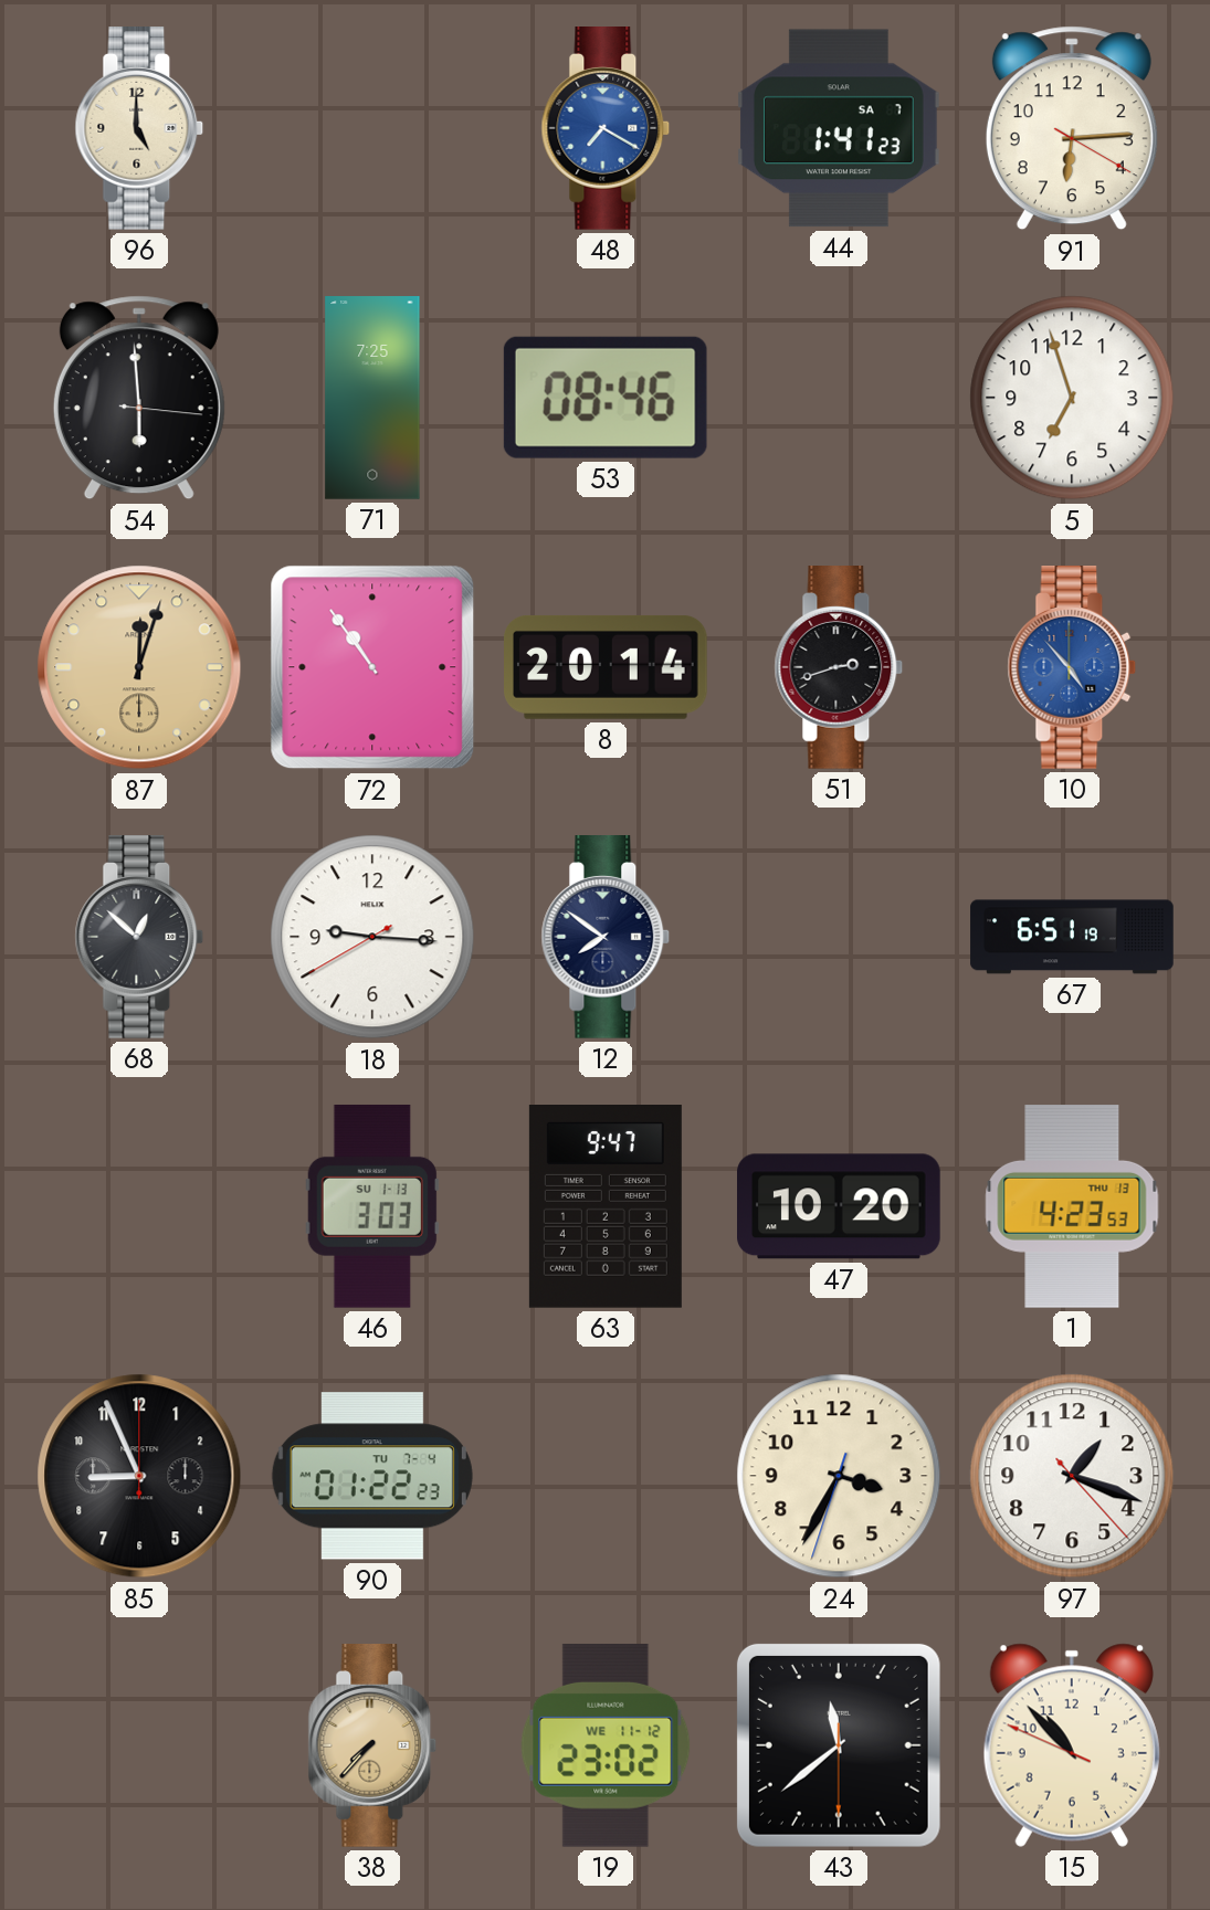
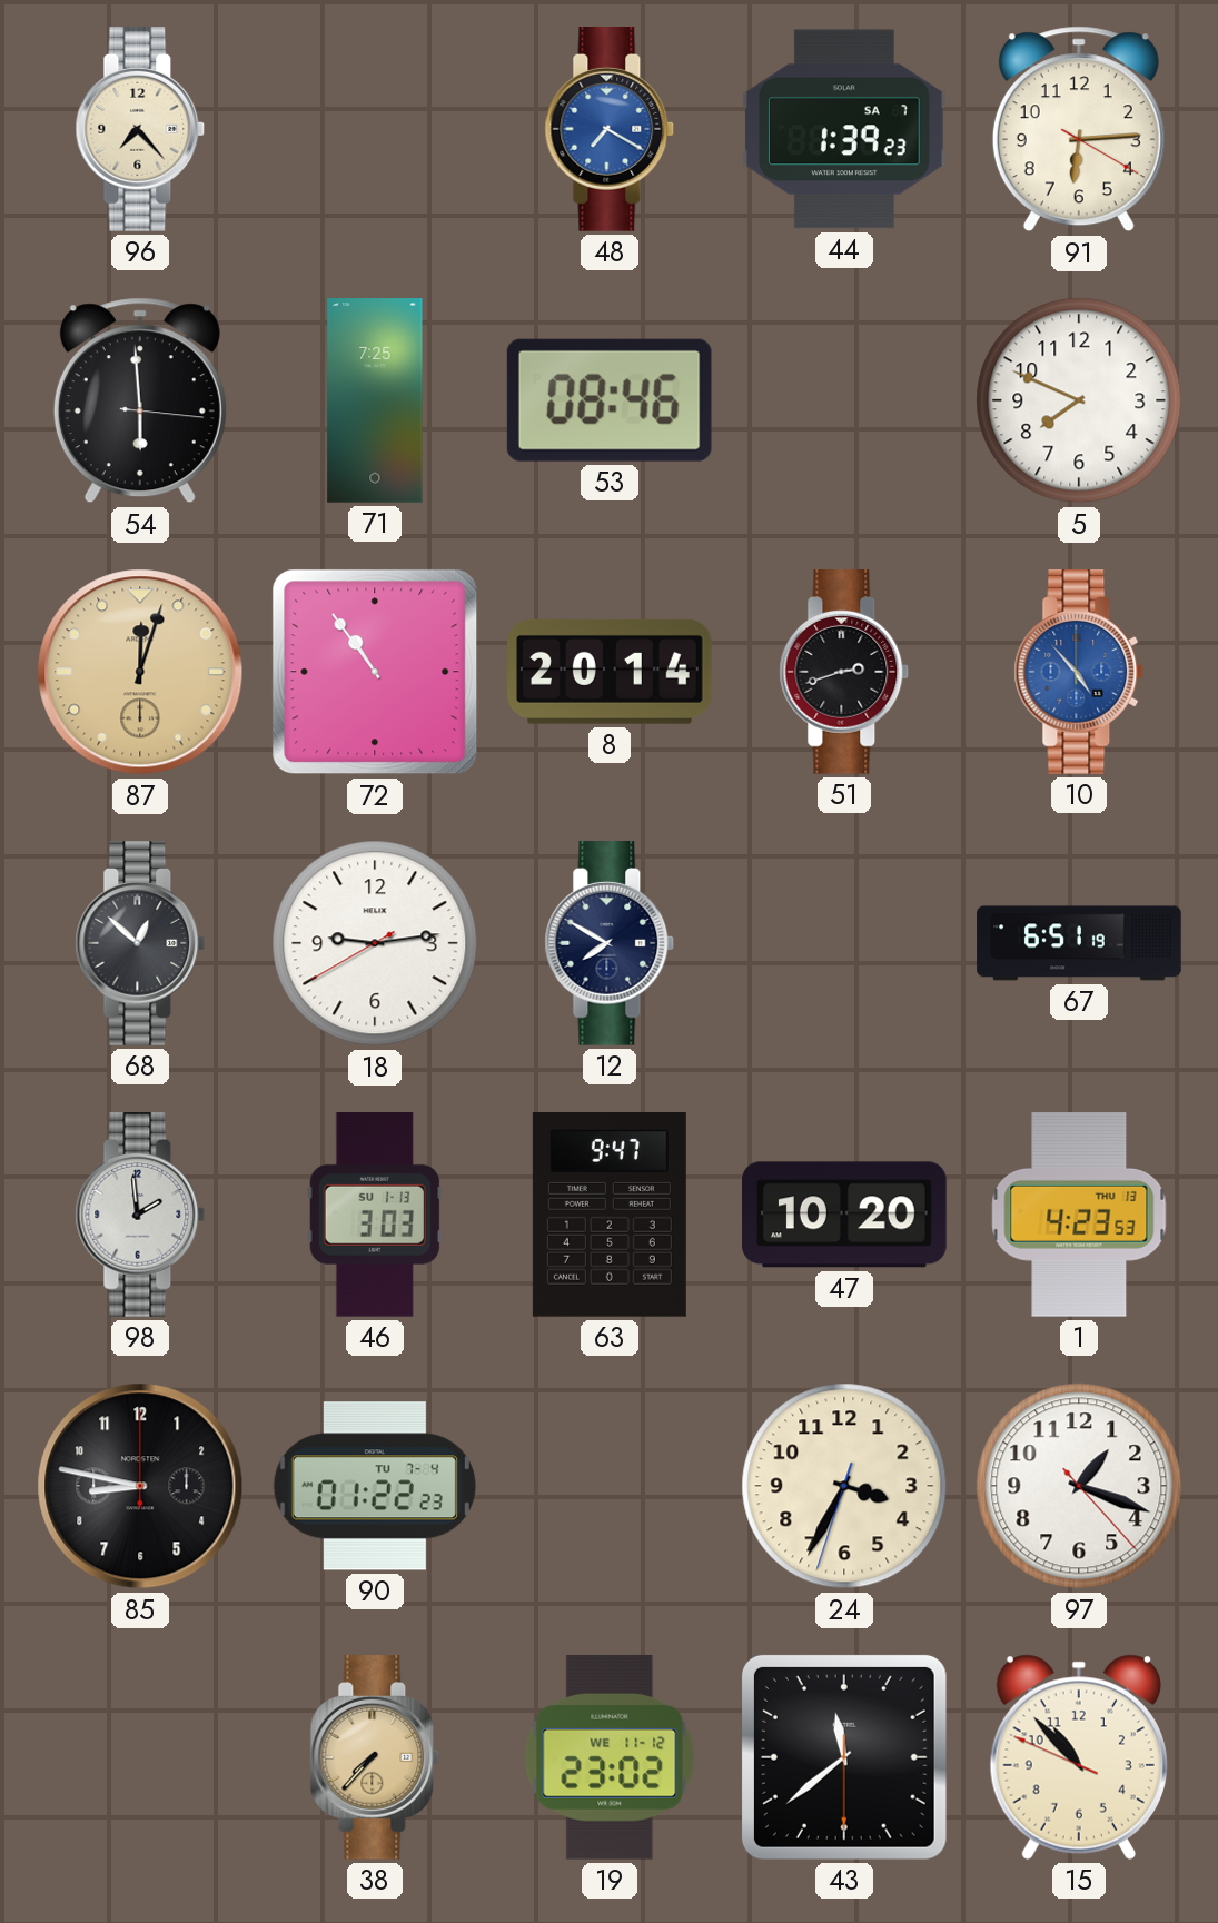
96: 5:00 -> 7:23
44: 1:41 -> 1:39
5: 6:57 -> 7:49
18: 9:15 -> 9:13
12: 7:51 -> 7:50
98: none -> 1:59
85: 8:56 -> 8:47
